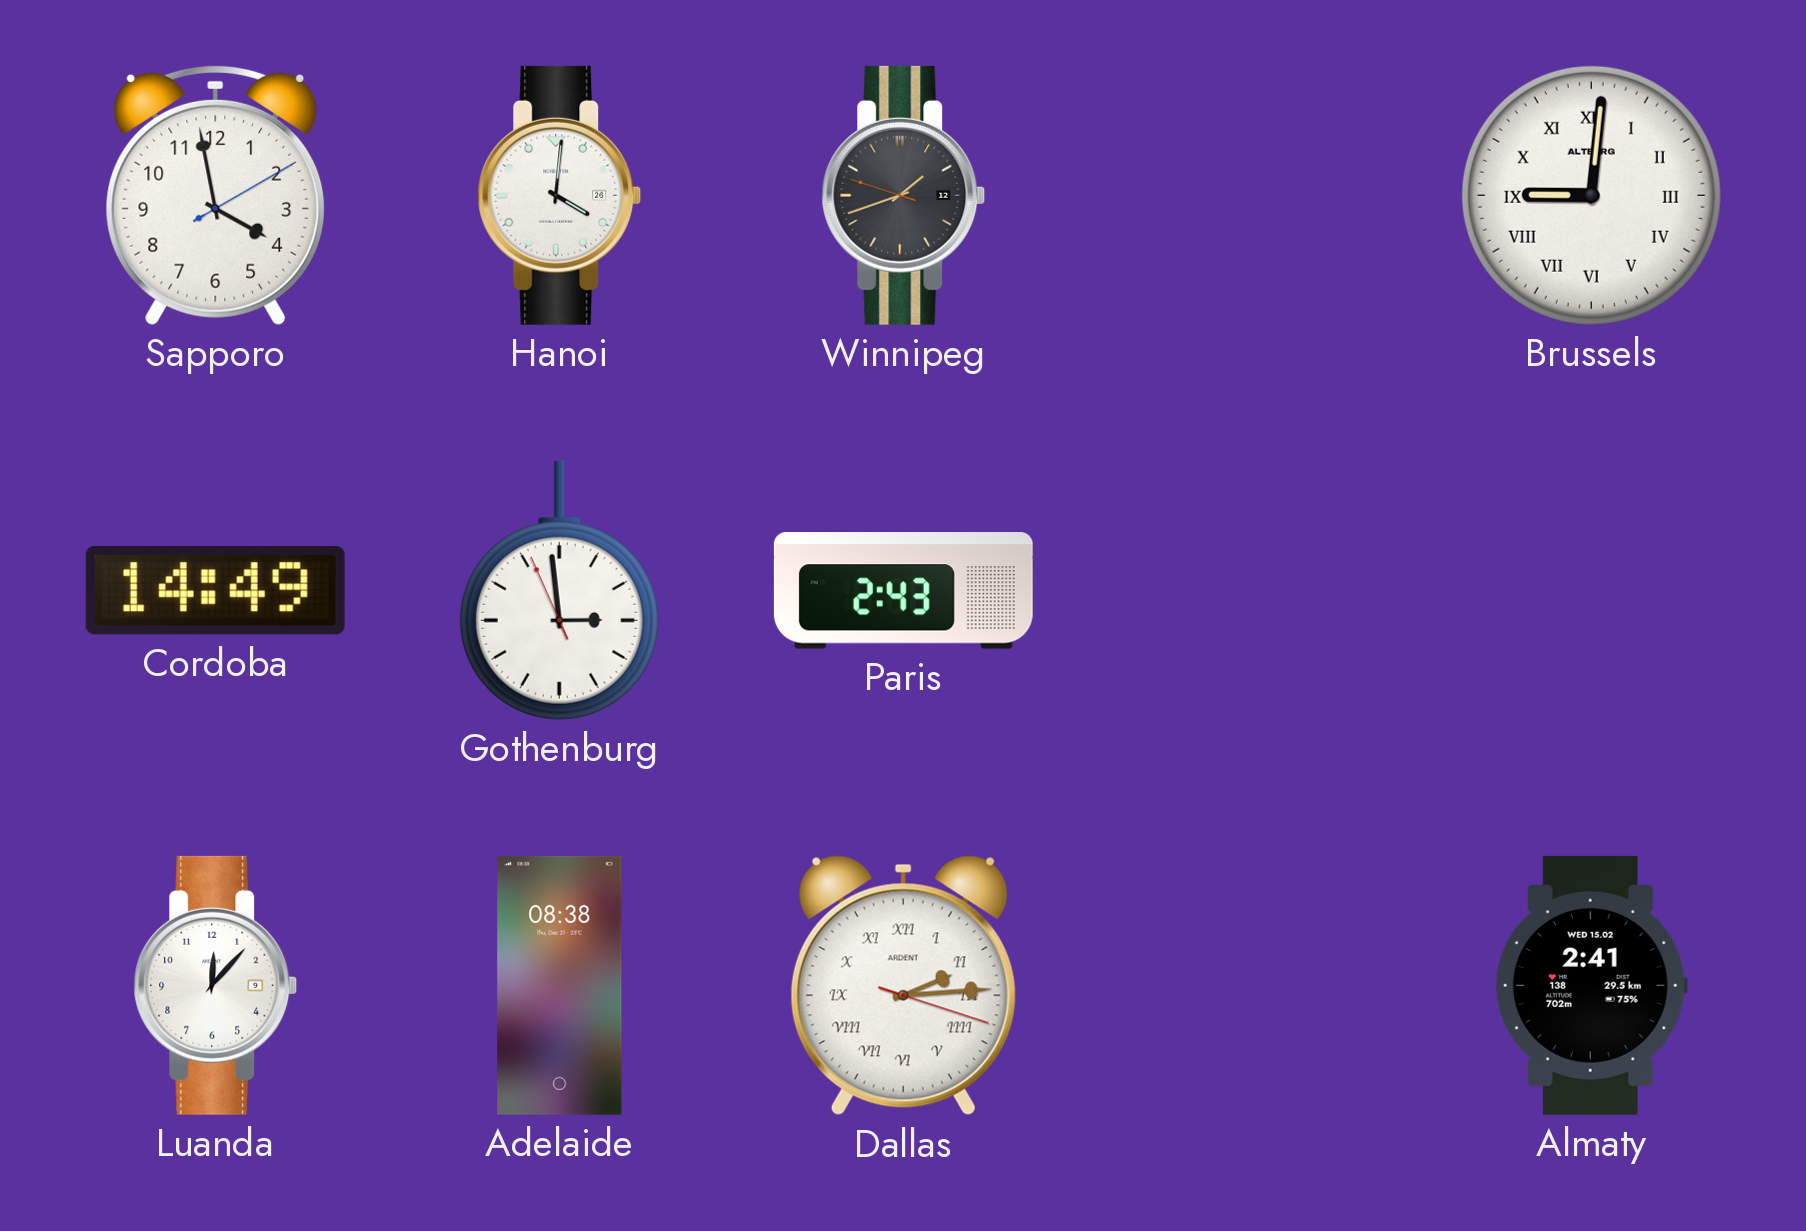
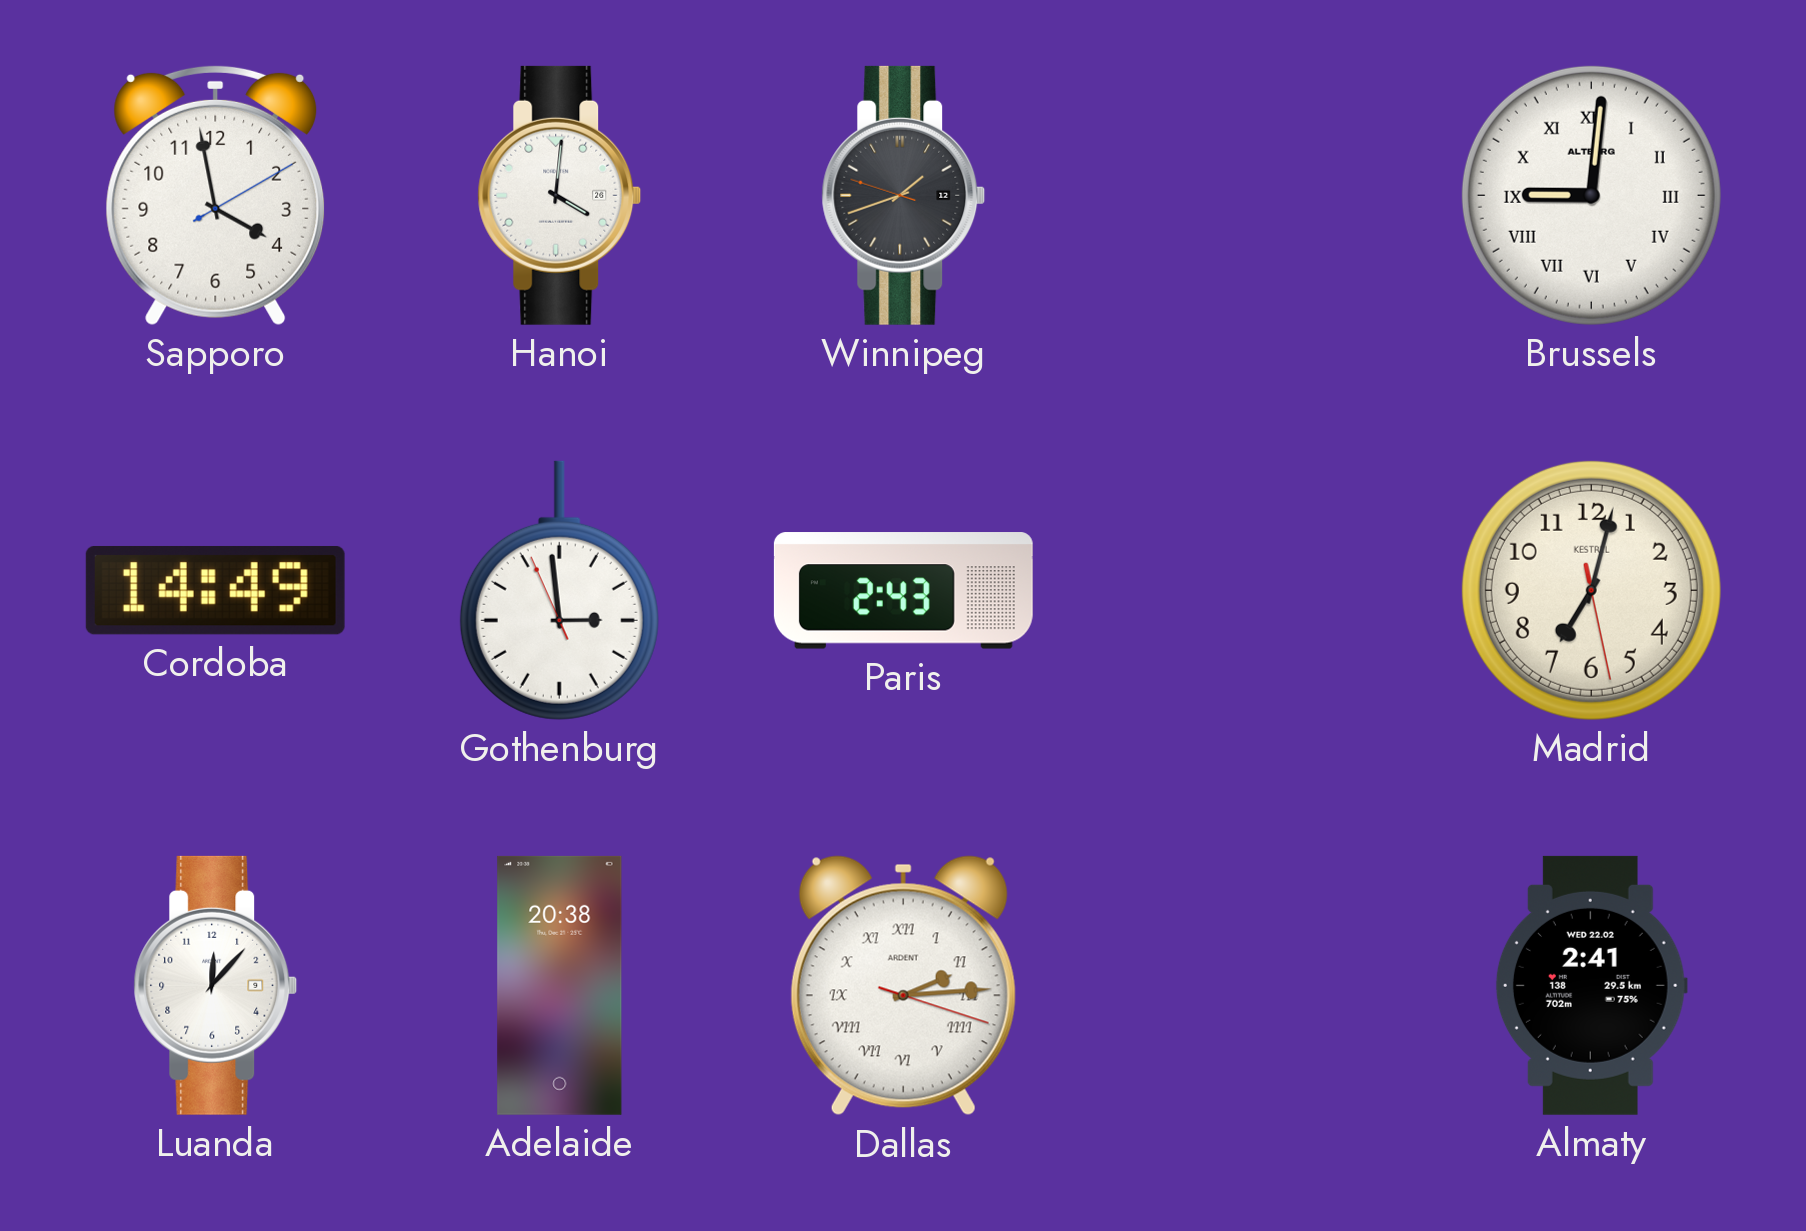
Madrid: none -> 7:02
Adelaide: 08:38 -> 20:38
Almaty date: WED 15.02 -> WED 22.02
